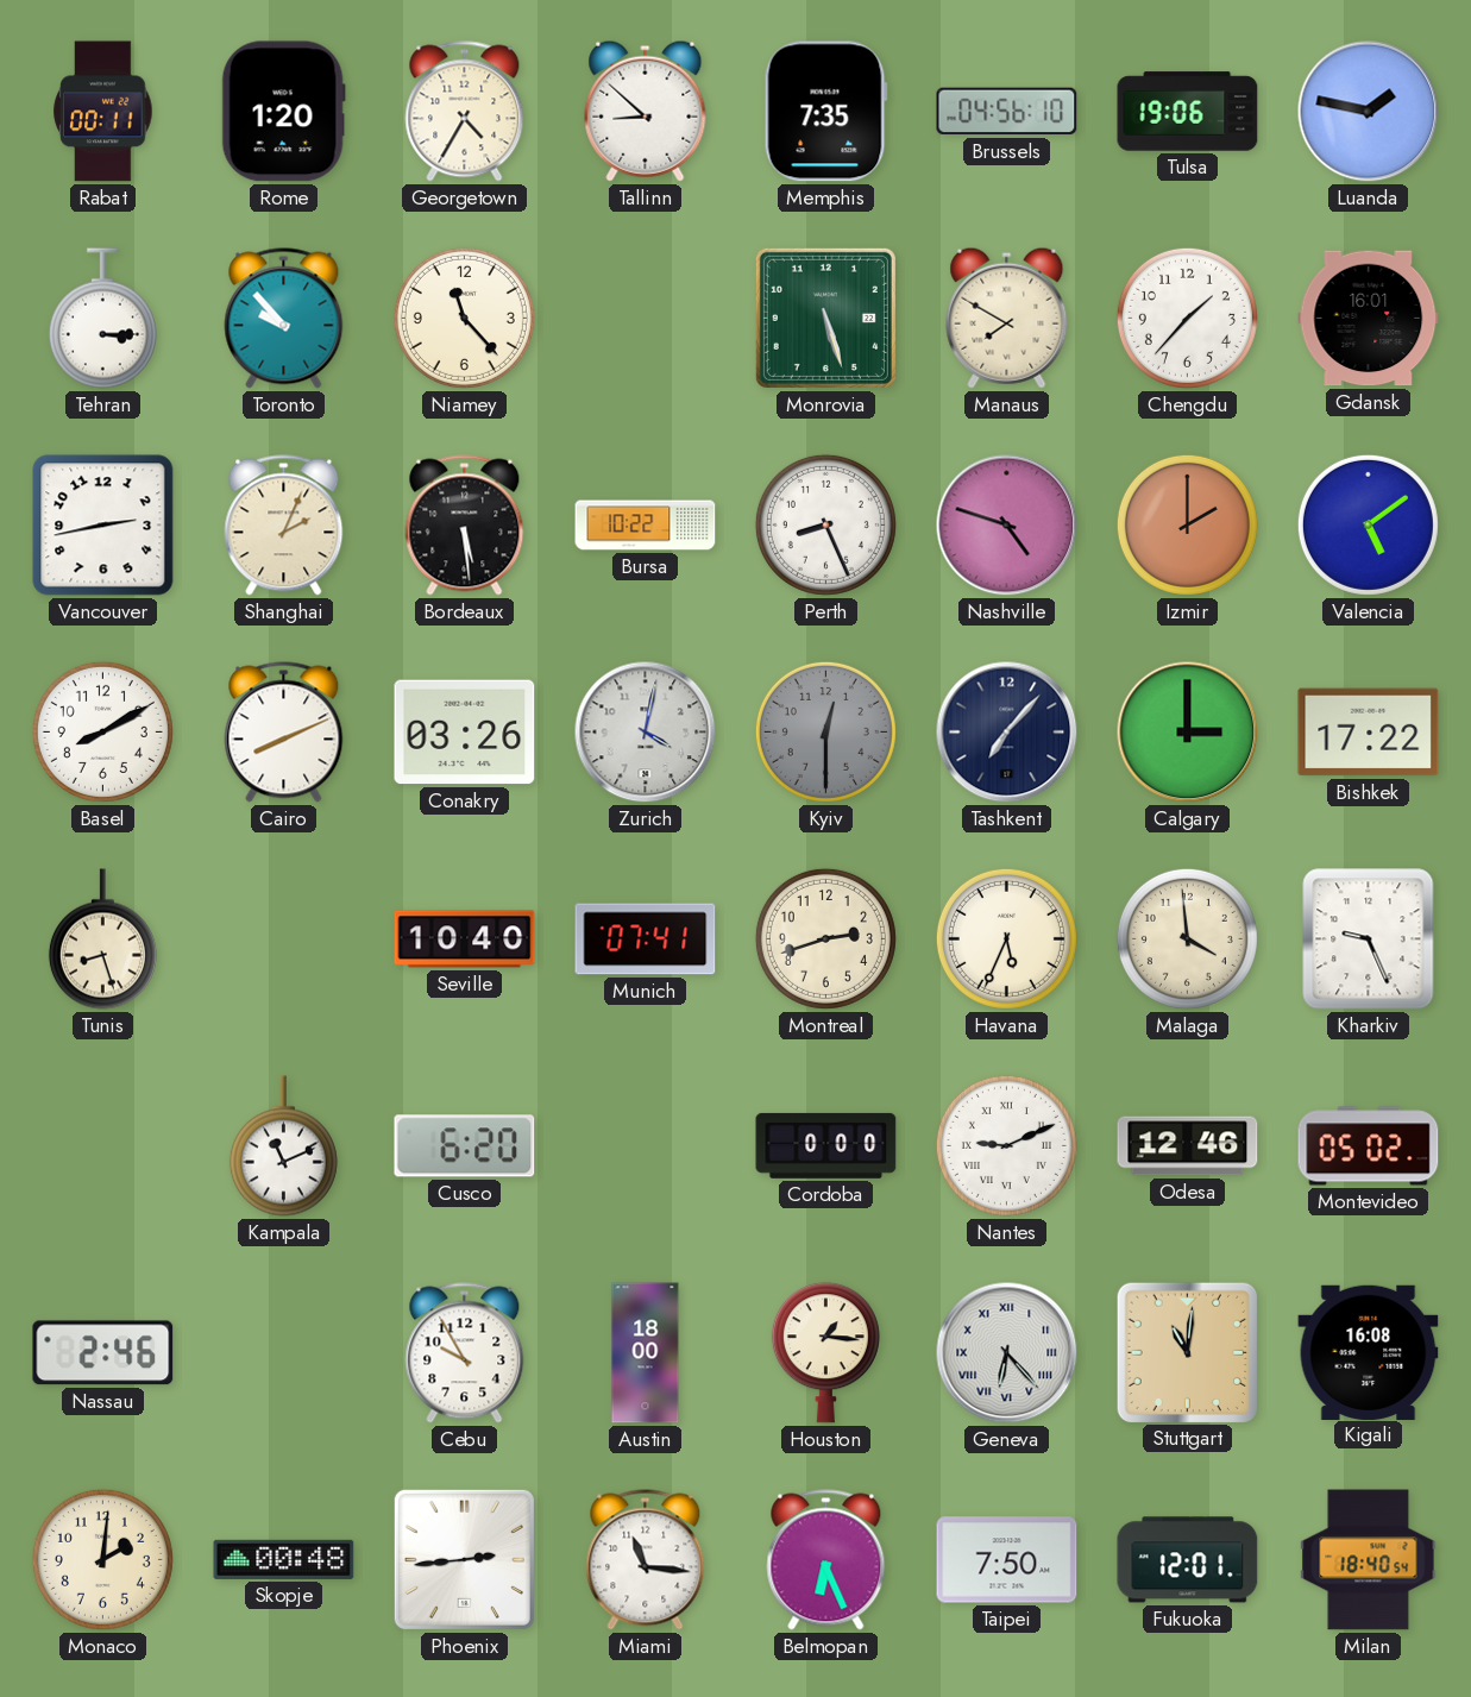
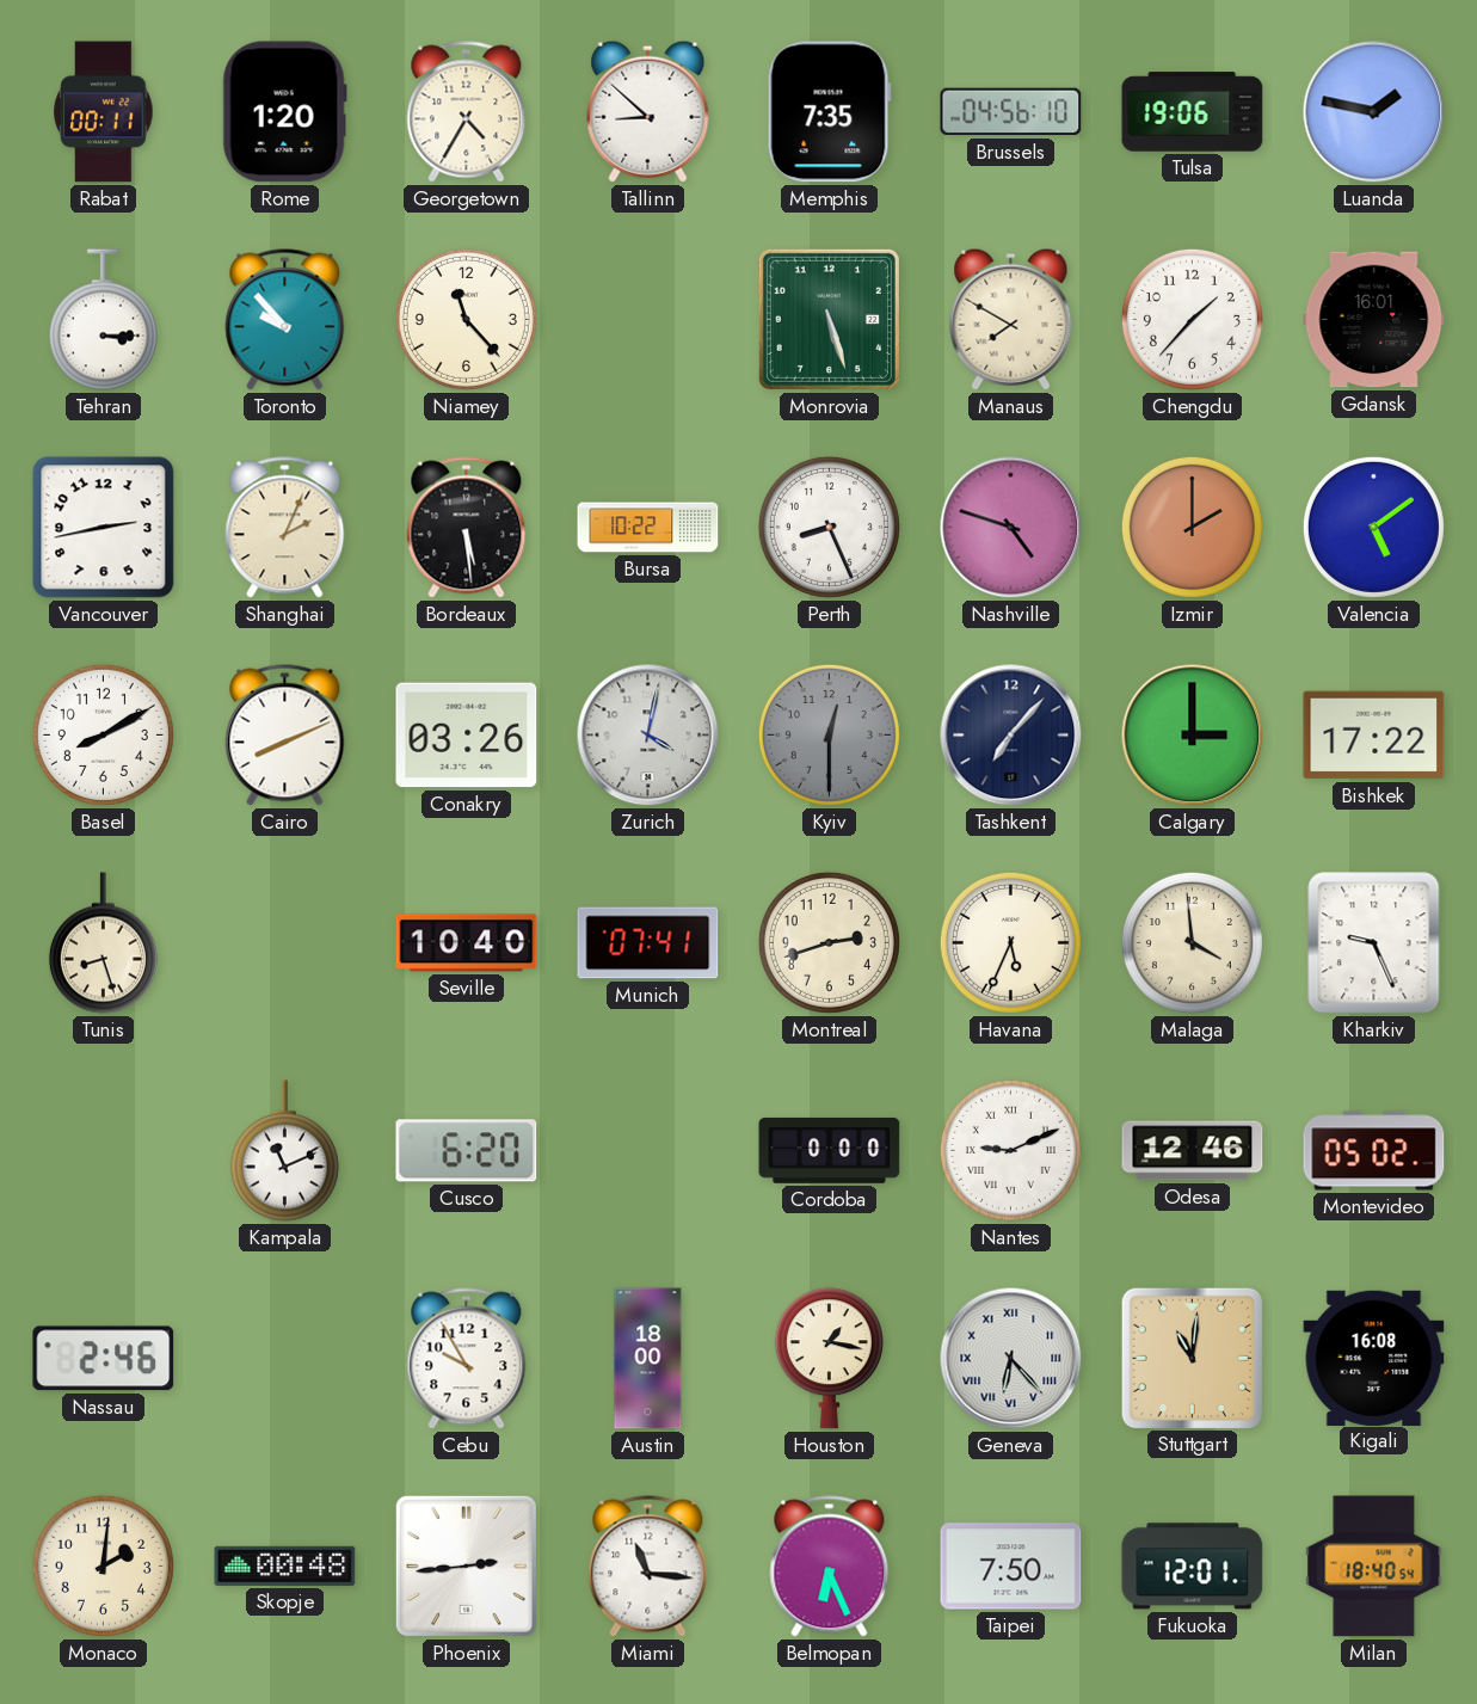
Houston: 1:16 -> 1:17
